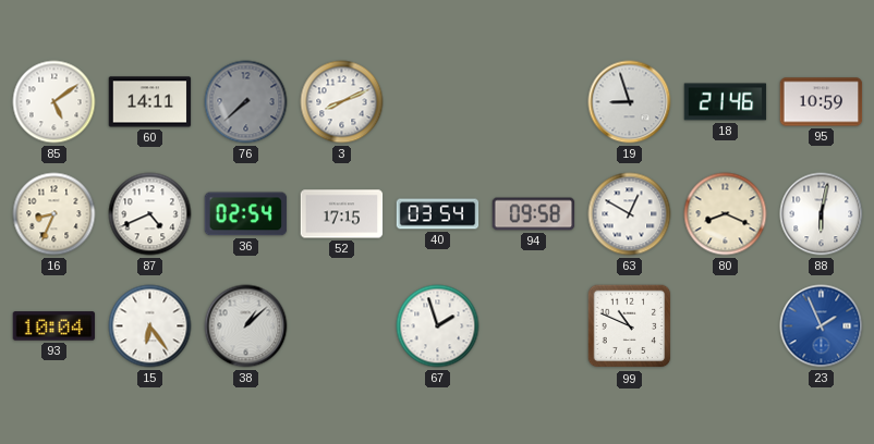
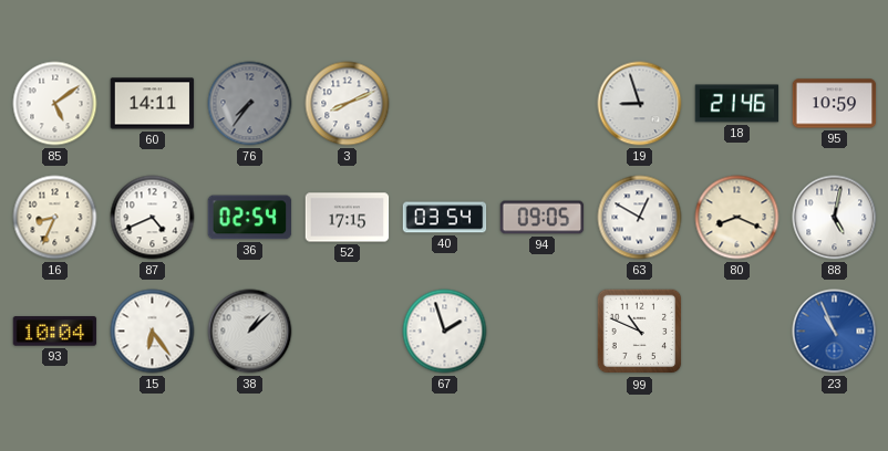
76: 7:38 -> 7:36
94: 09:58 -> 09:05
88: 6:02 -> 5:02
23: 1:56 -> 10:56
